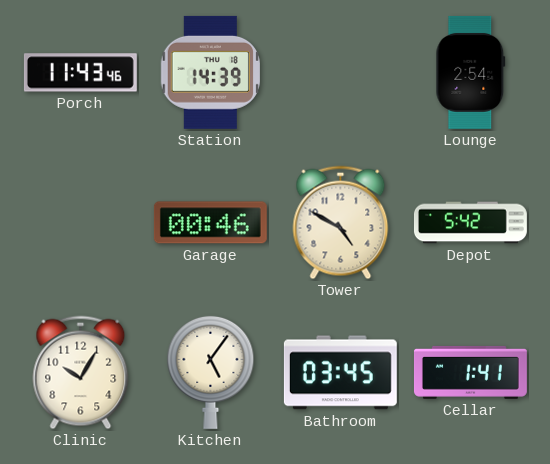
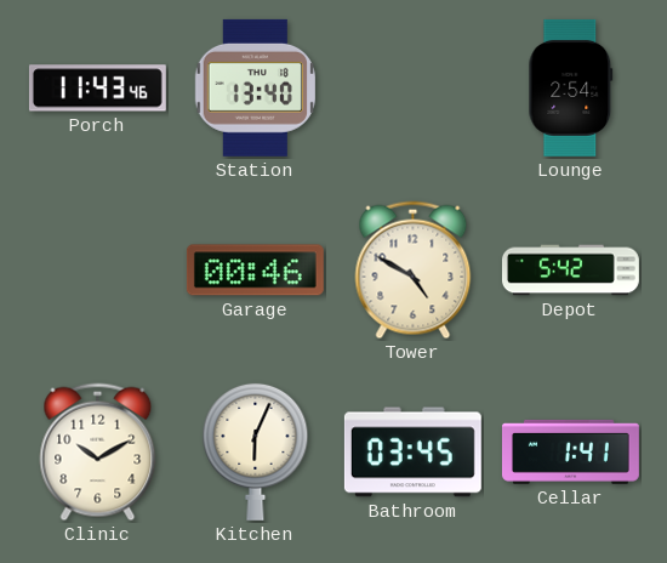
Station: 14:39 -> 13:40
Clinic: 10:05 -> 10:10
Kitchen: 5:06 -> 6:04
